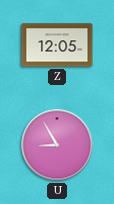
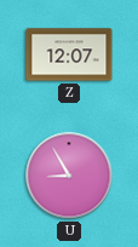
Z: 12:05 -> 12:07
